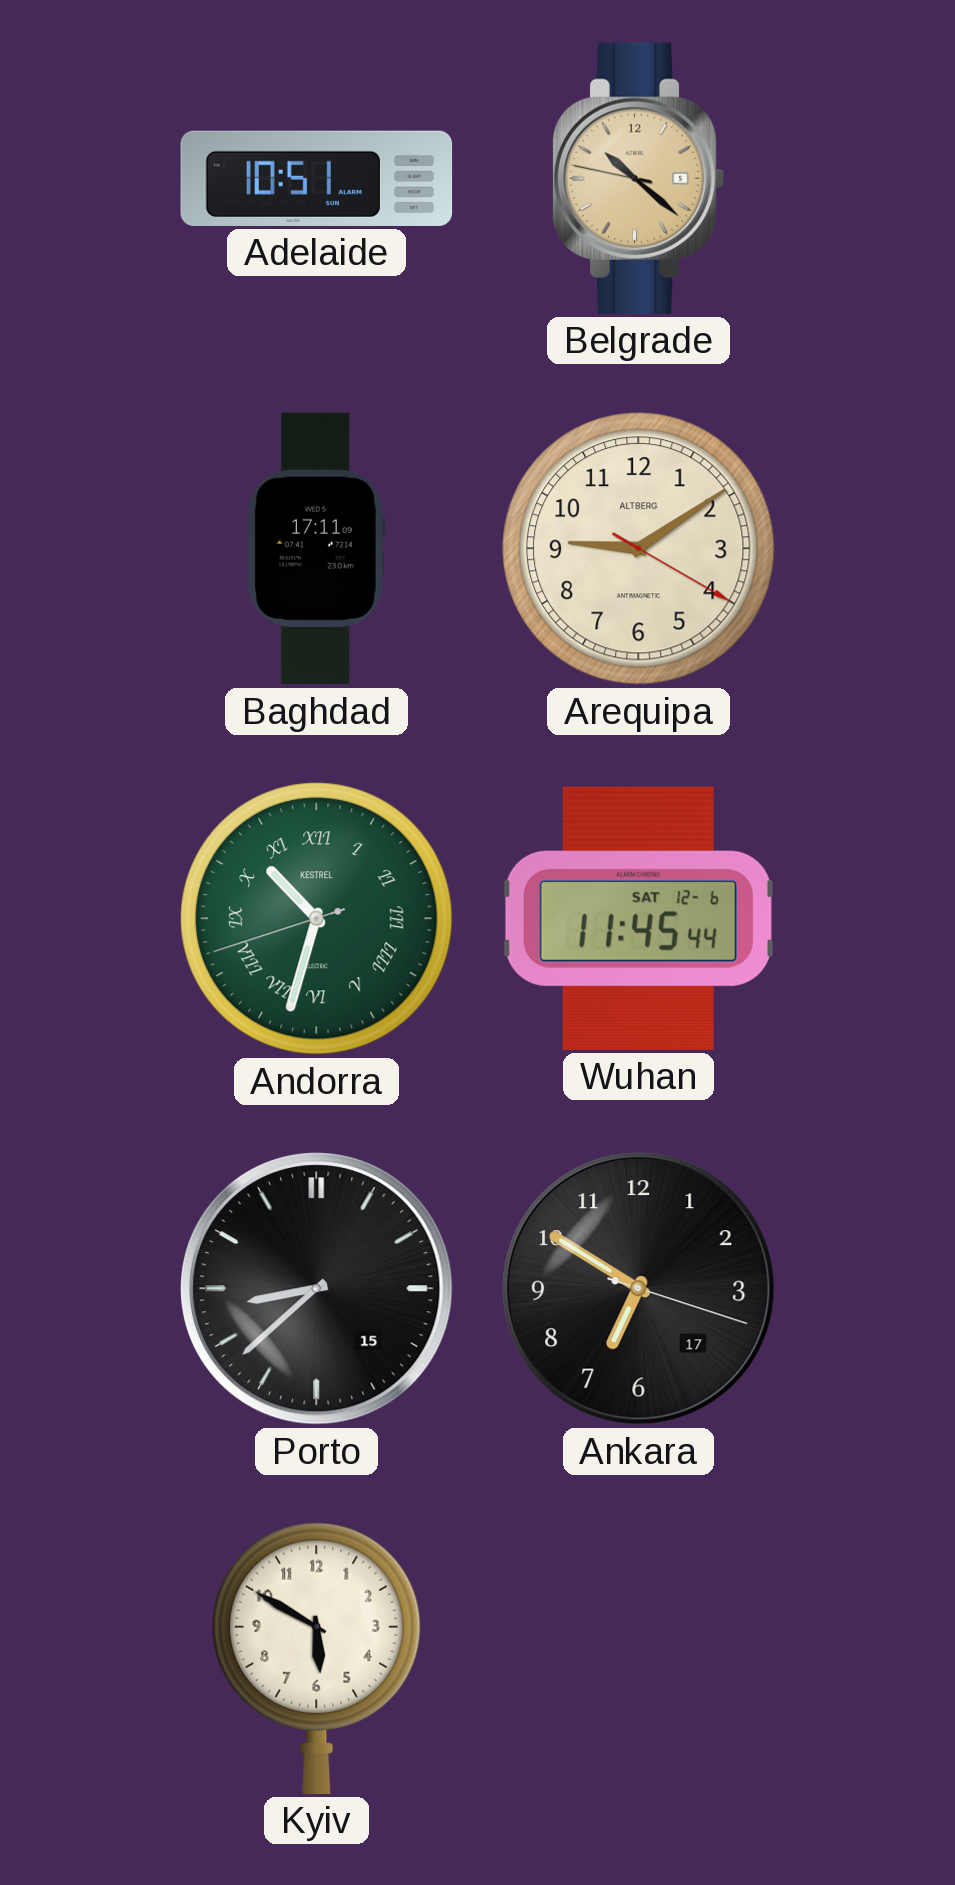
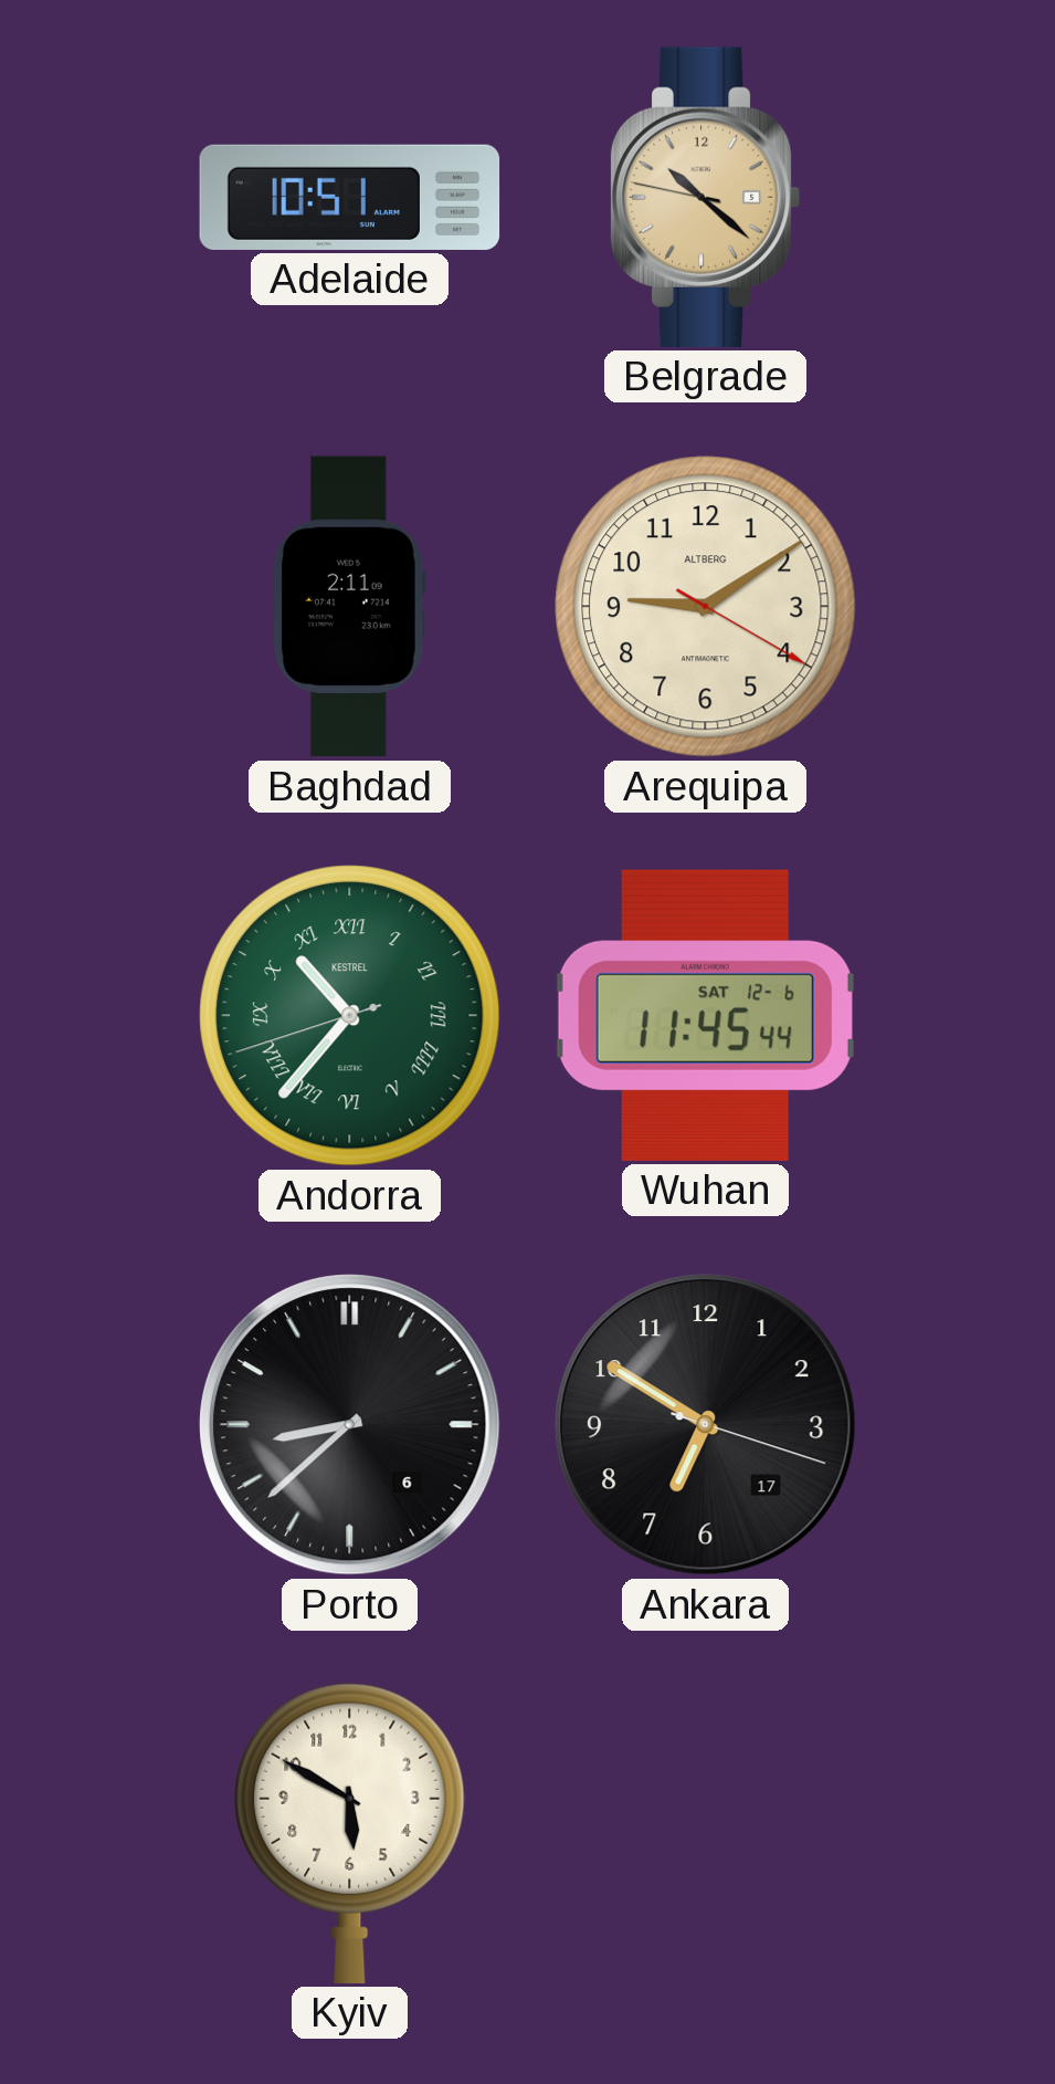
Baghdad: 17:11 -> 2:11
Andorra: 10:32 -> 10:36
Porto date: 15 -> 6
